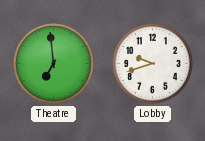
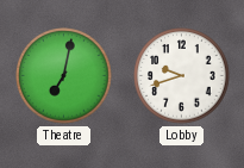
Theatre: 6:59 -> 7:02
